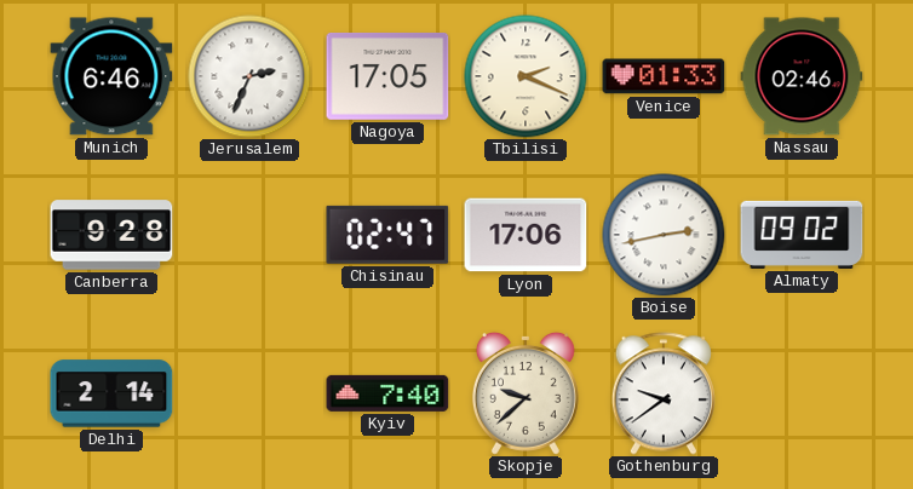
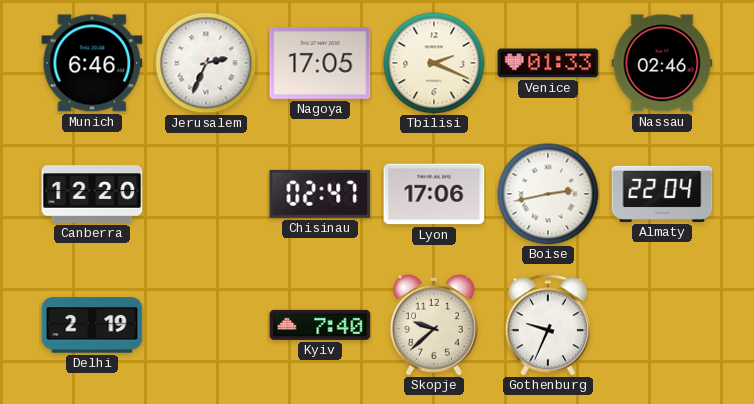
Canberra: 9:28 -> 12:20
Almaty: 09:02 -> 22:04
Delhi: 2:14 -> 2:19
Gothenburg: 9:39 -> 9:34
